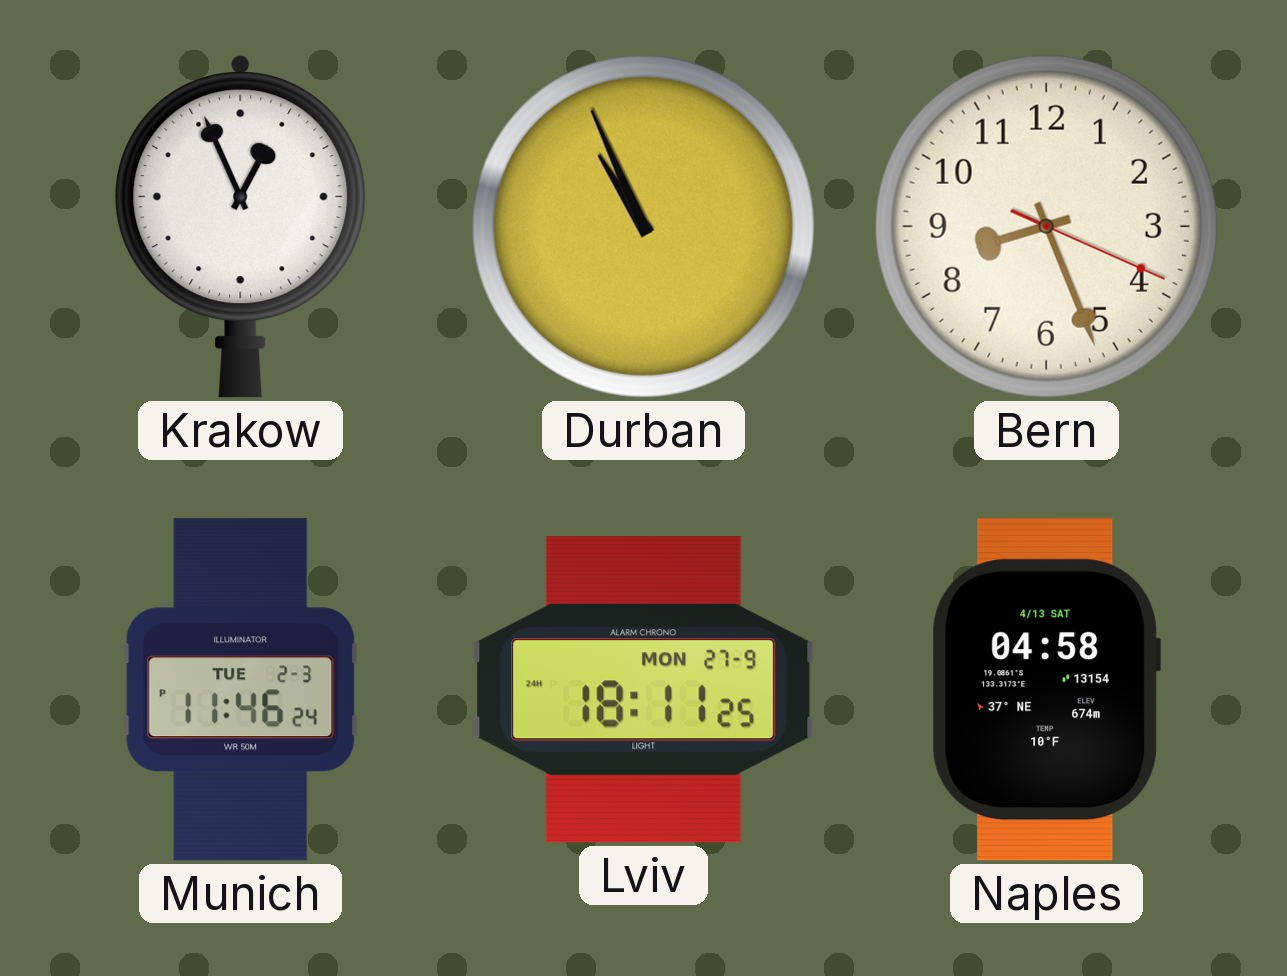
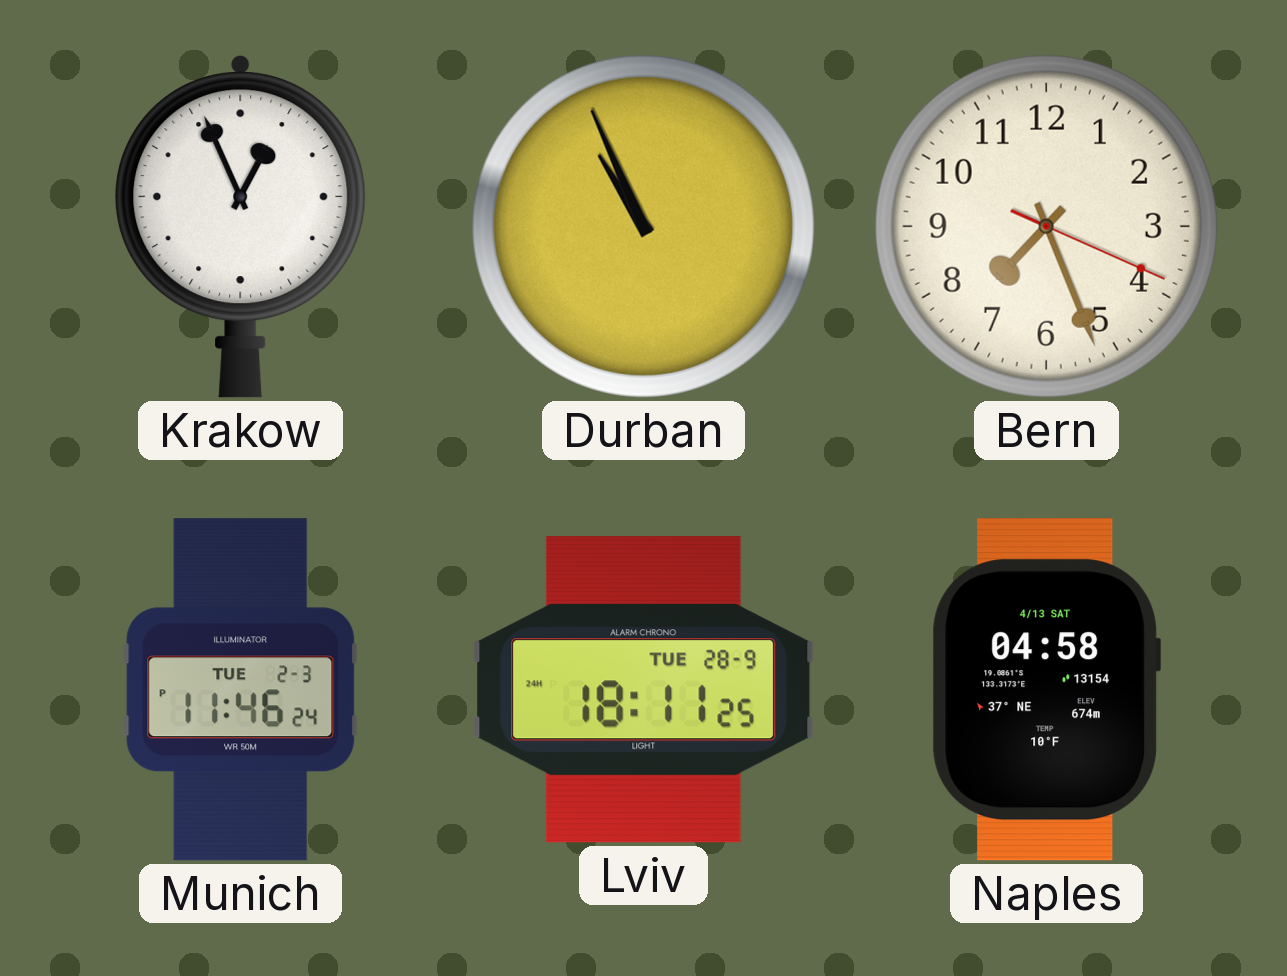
Bern: 8:26 -> 7:26
Lviv date: MON 27-9 -> TUE 28-9
